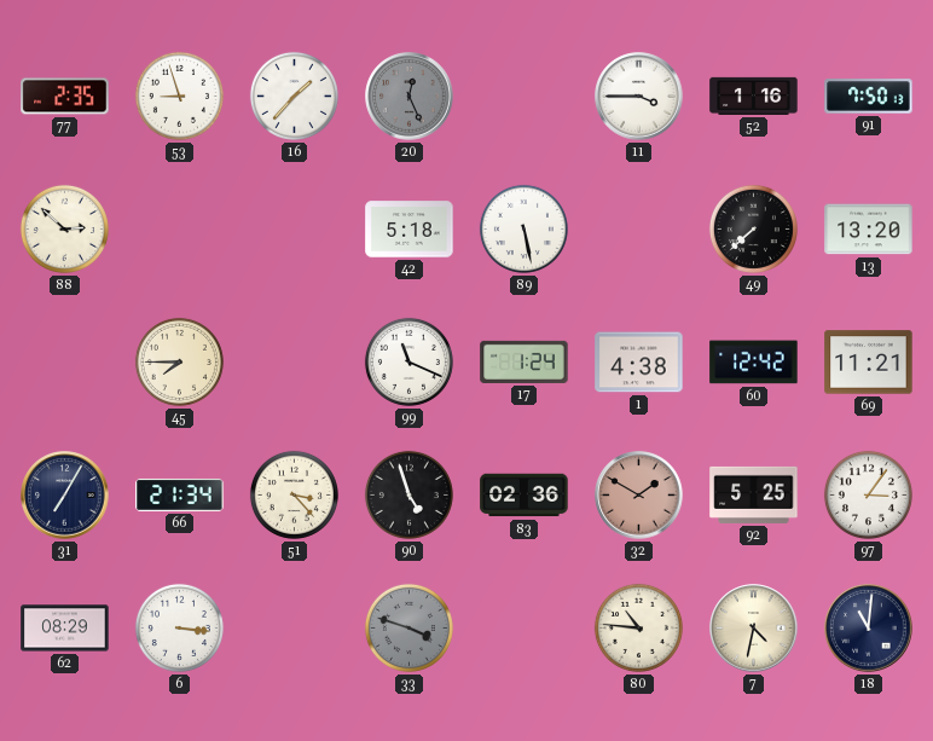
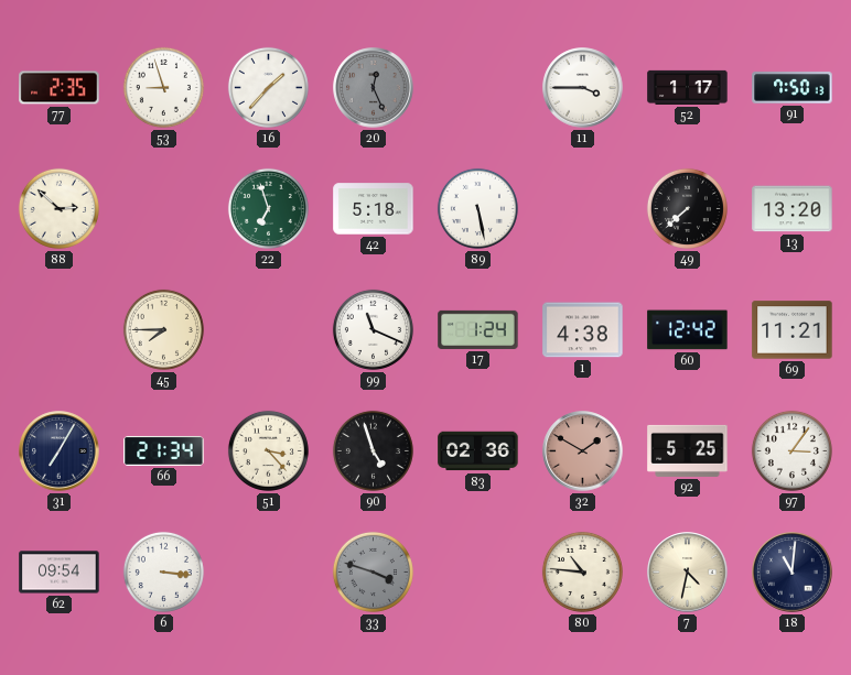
52: 1:16 -> 1:17
22: none -> 6:57
62: 08:29 -> 09:54
